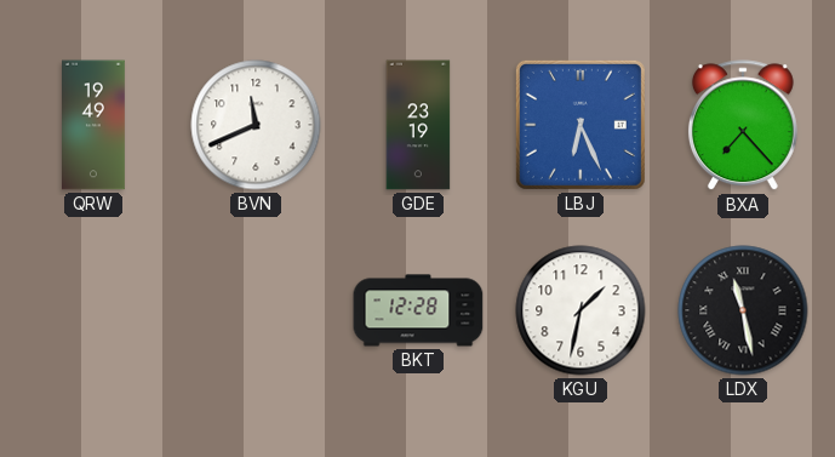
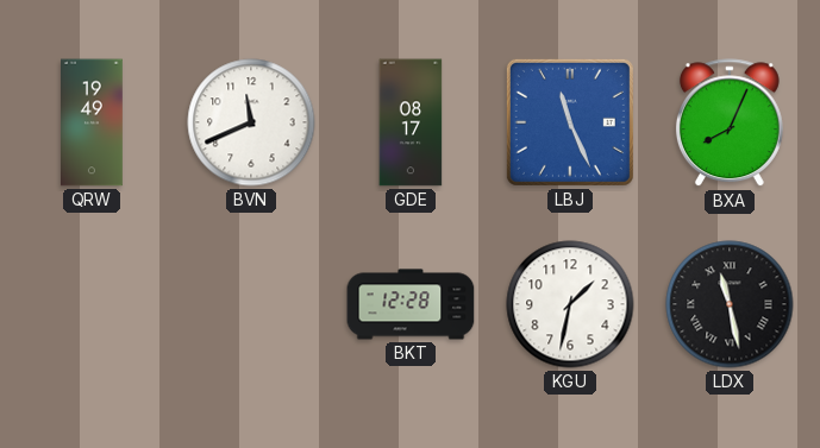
GDE: 23:19 -> 08:17
LBJ: 6:26 -> 11:26
BXA: 7:23 -> 8:04
